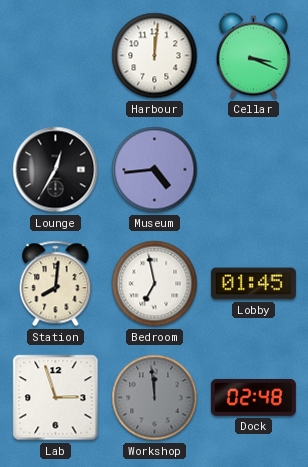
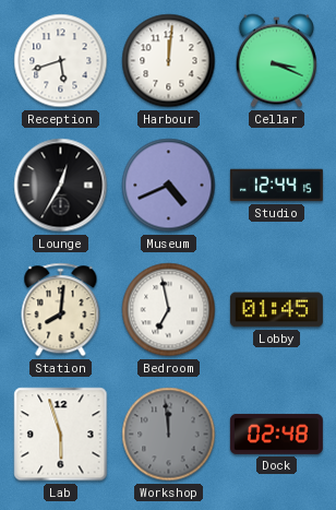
Reception: none -> 5:42
Museum: 4:44 -> 4:41
Studio: none -> 12:44
Lab: 2:57 -> 5:57
